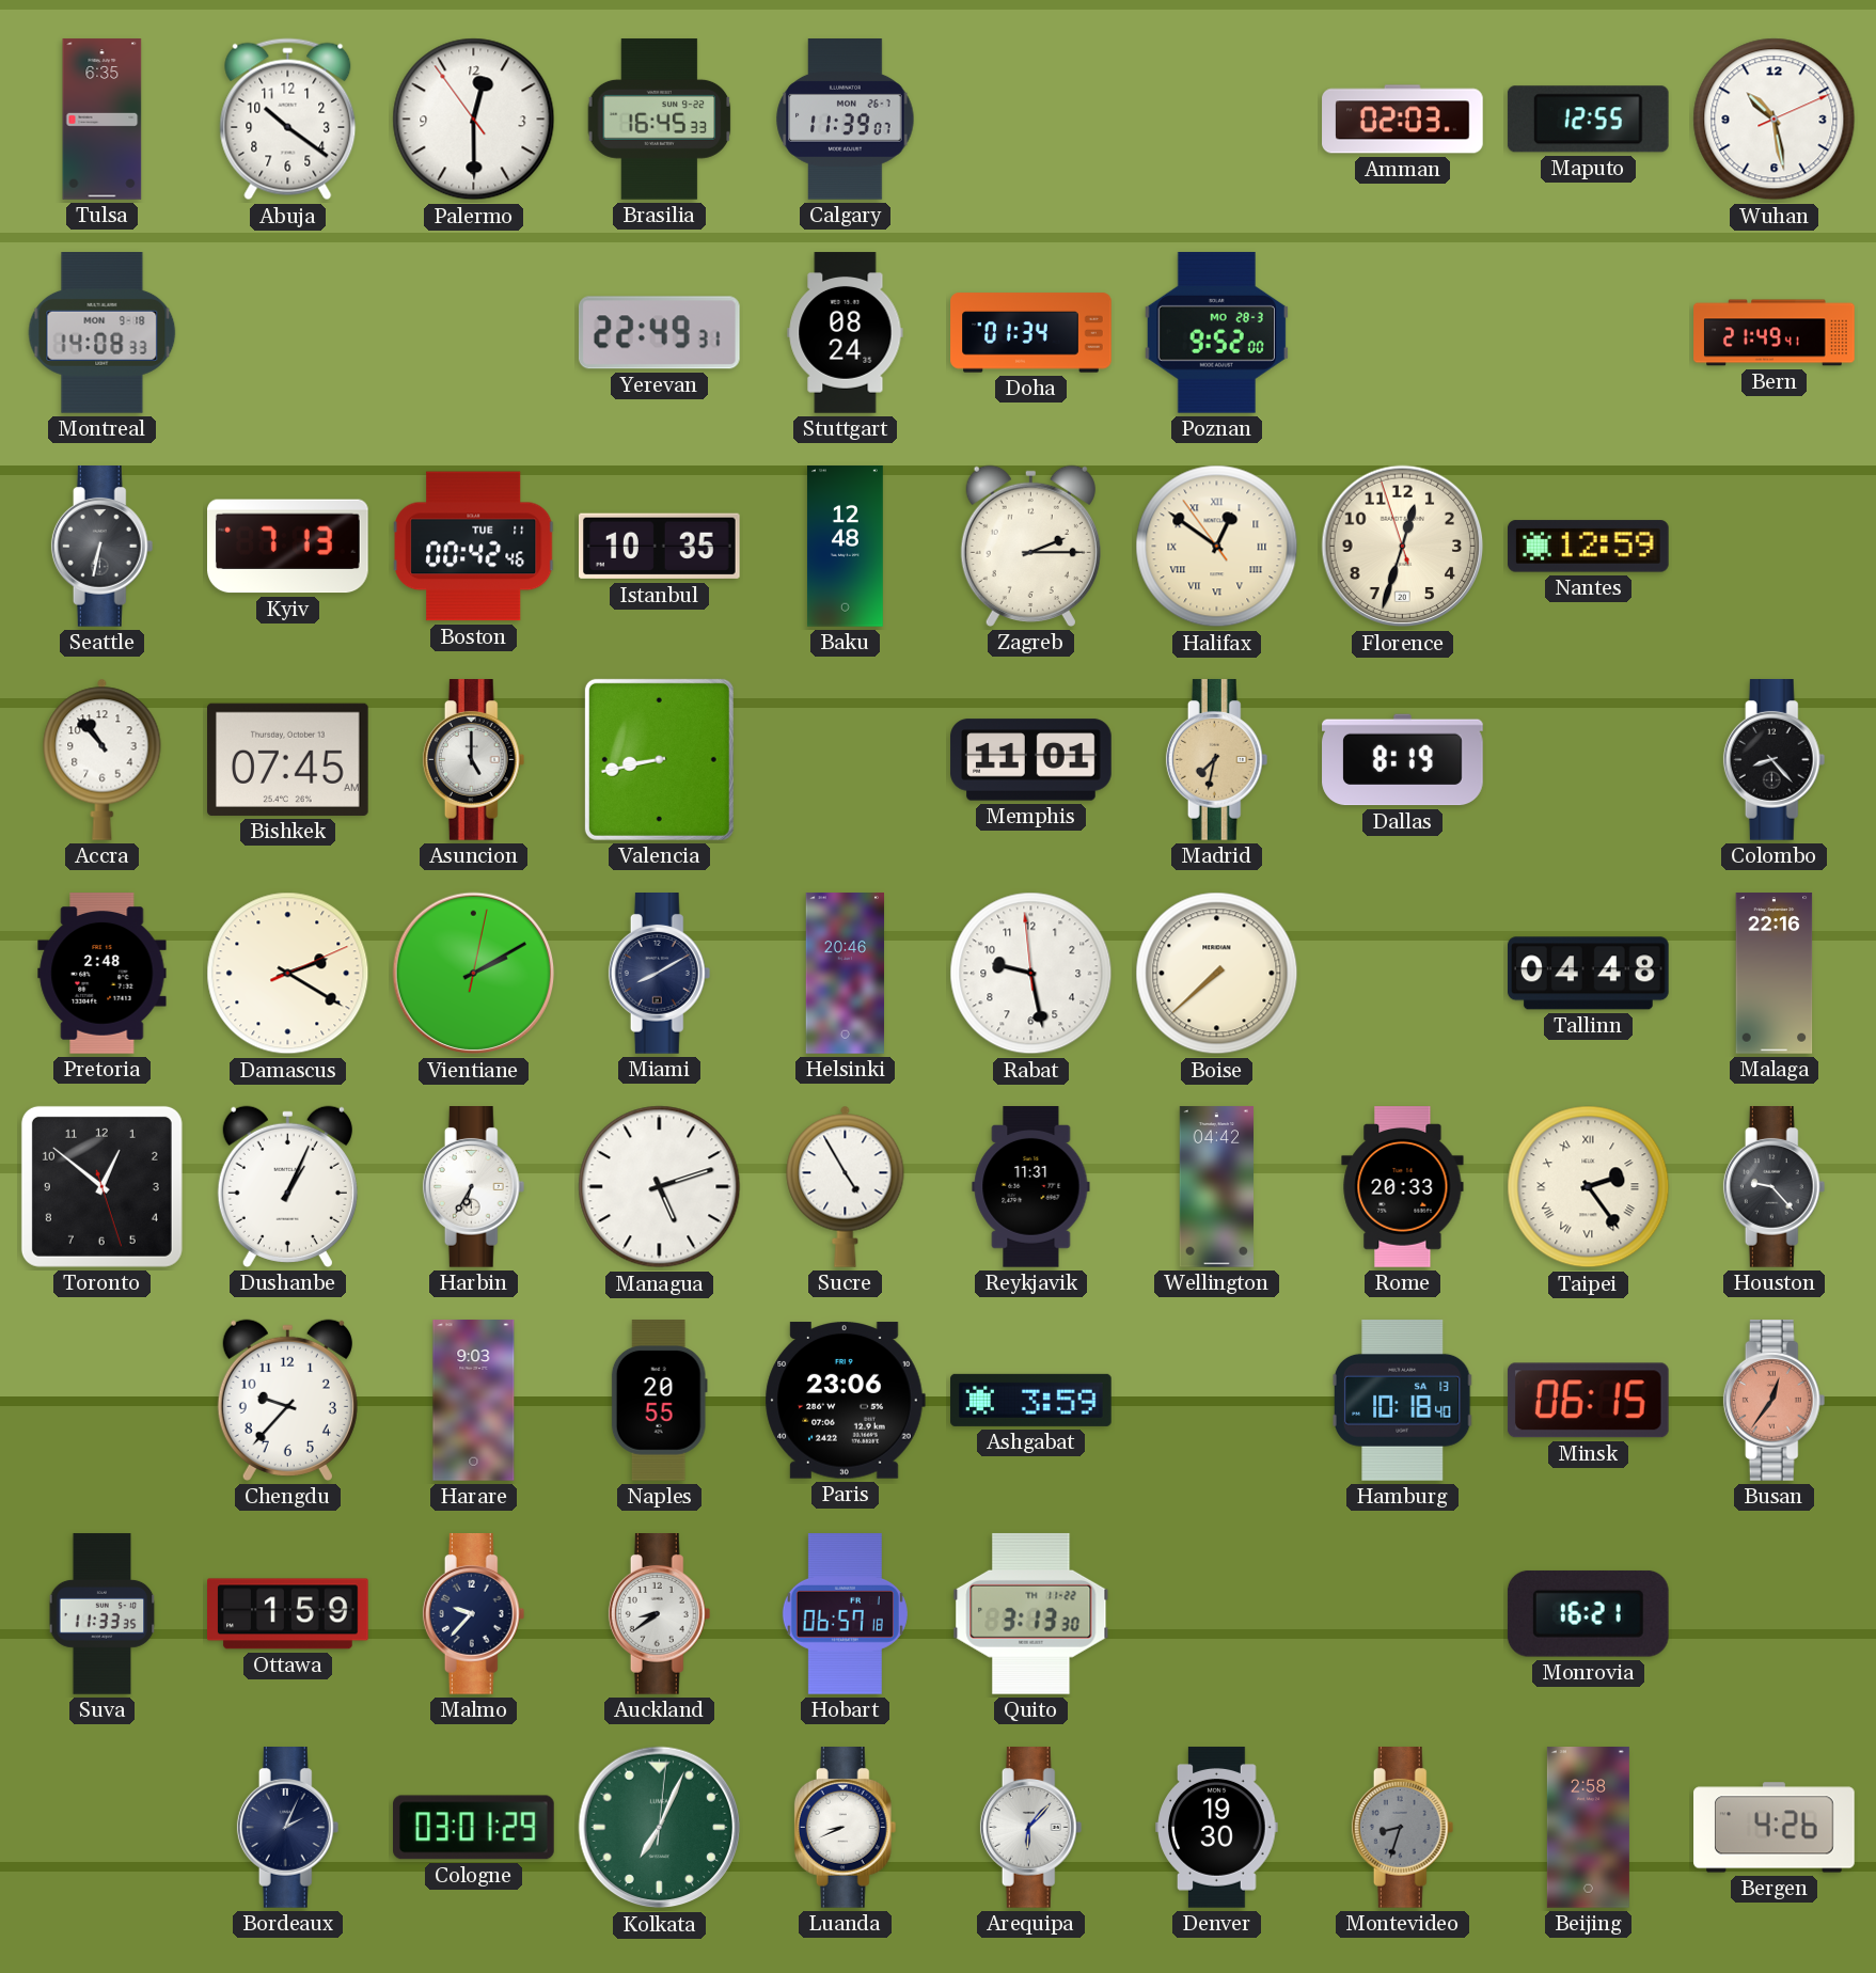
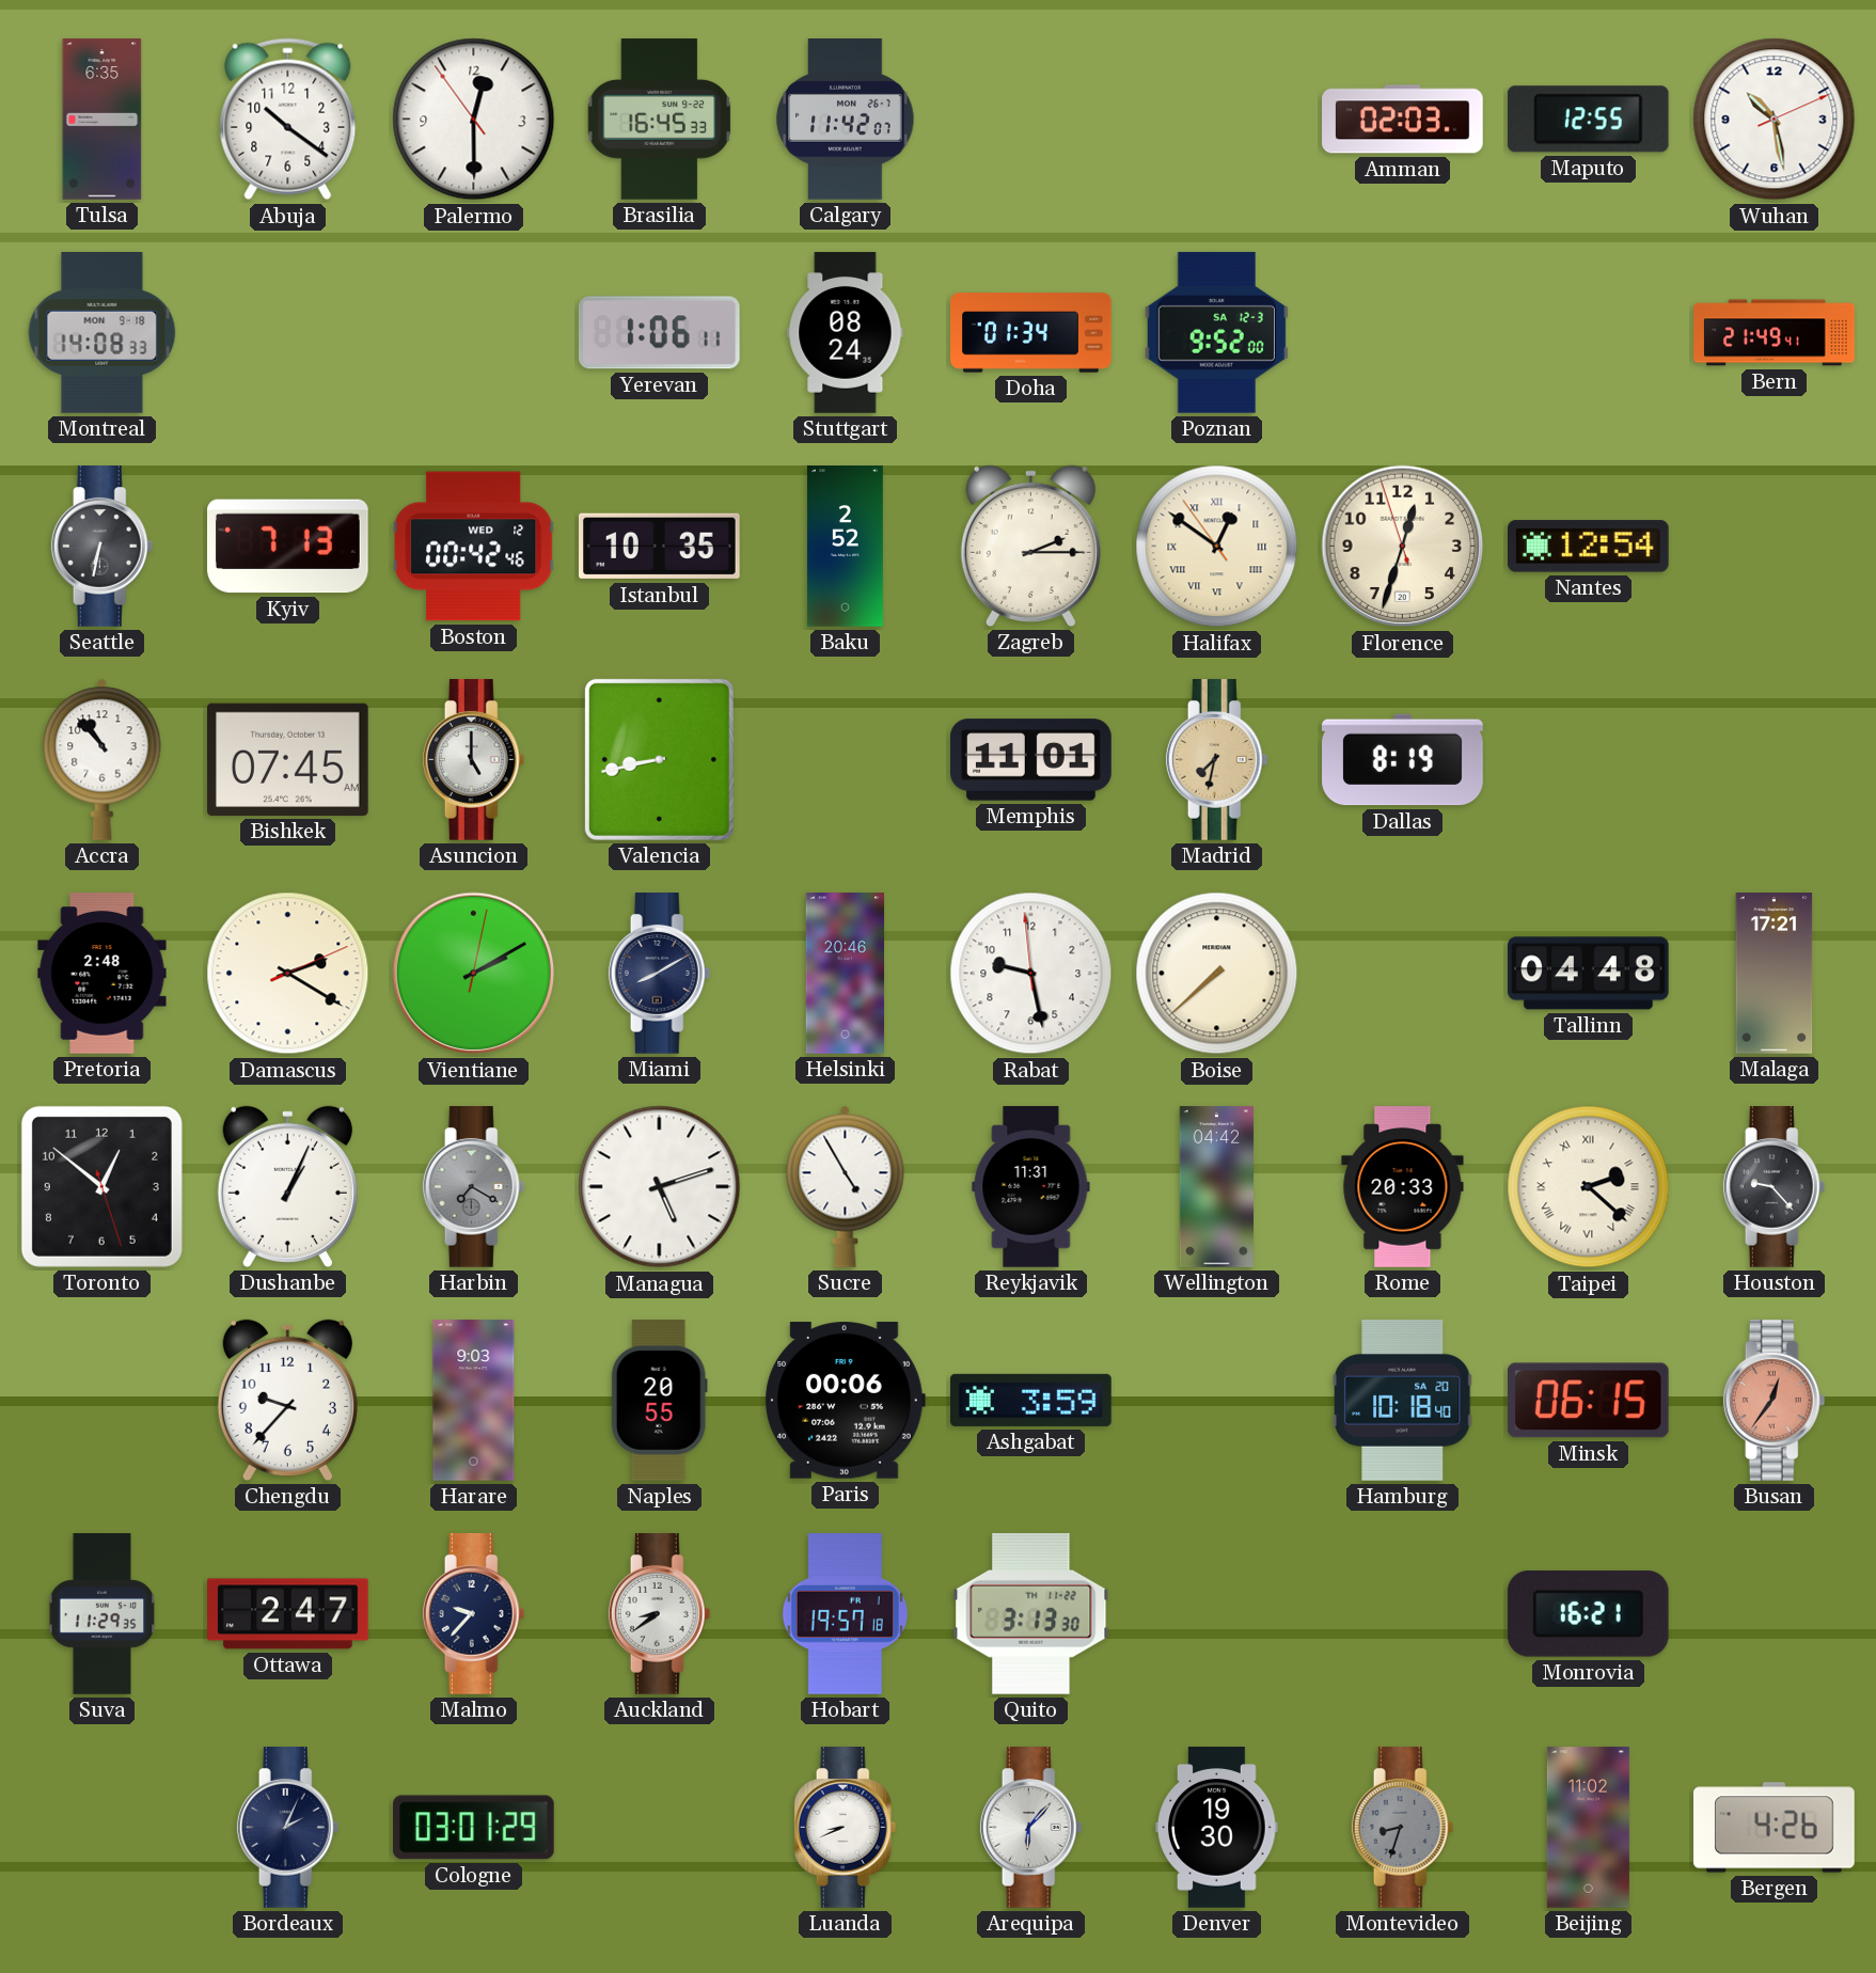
Calgary: 11:39 -> 11:42
Yerevan: 22:49 -> 1:06
Poznan date: MO 28-3 -> SA 12-3
Boston date: TUE 11 -> WED 12
Baku: 12:48 -> 2:52
Nantes: 12:59 -> 12:54
Colombo: 8:23 -> none
Malaga: 22:16 -> 17:21
Harbin: 6:35 -> 7:20
Harbin dial: white -> grey
Taipei: 2:24 -> 2:22
Paris: 23:06 -> 00:06
Hamburg date: SA 13 -> SA 20
Suva: 11:33 -> 11:29
Ottawa: 1:59 -> 2:47
Hobart: 06:57 -> 19:57
Kolkata: 7:04 -> none
Beijing: 2:58 -> 11:02
